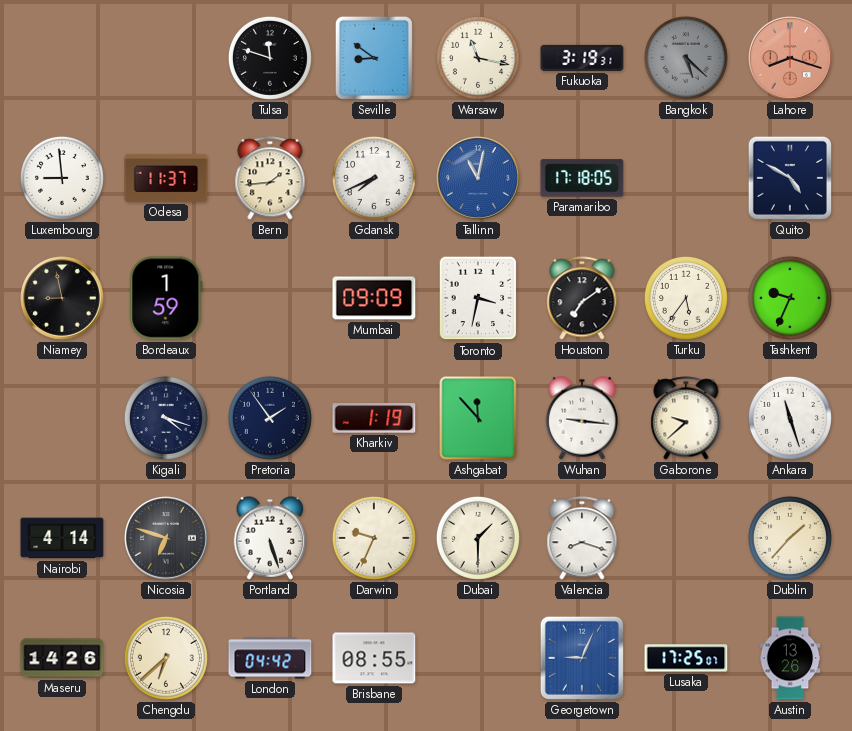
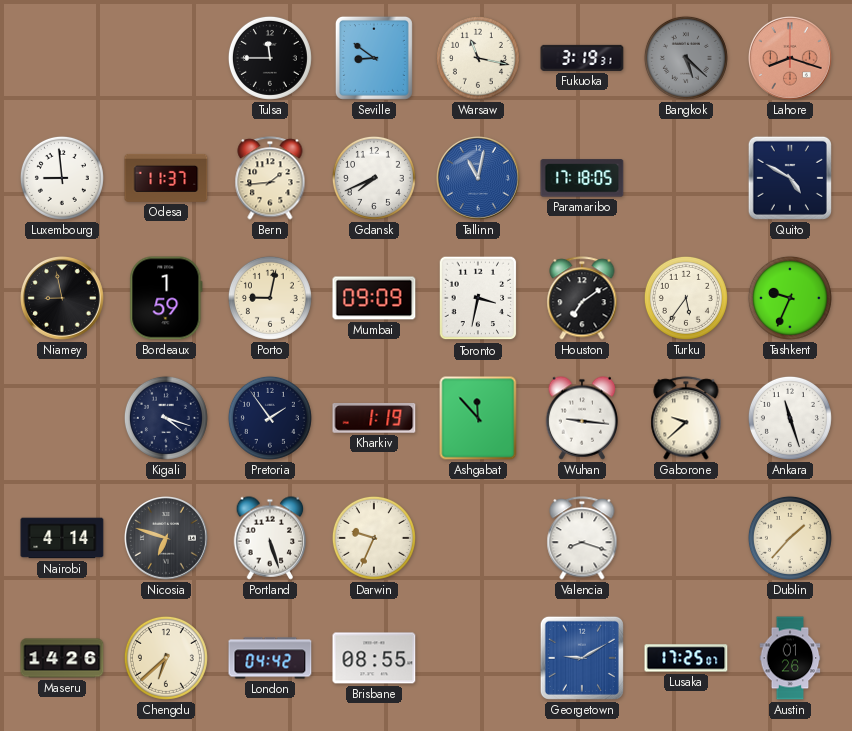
Tulsa: 11:48 -> 11:45
Porto: none -> 9:02
Dubai: 1:30 -> none
Georgetown: 9:04 -> 9:10
Austin: 13:26 -> 01:26
